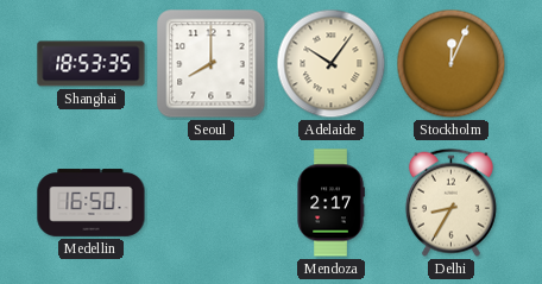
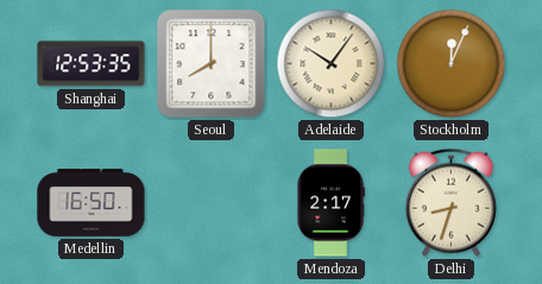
Shanghai: 18:53 -> 12:53
Delhi: 8:35 -> 8:33
